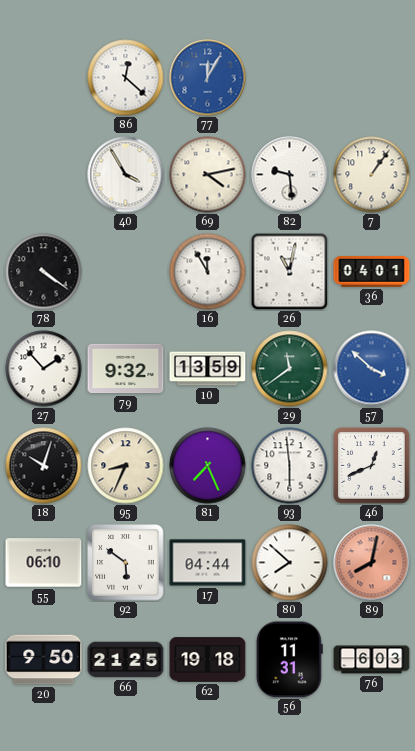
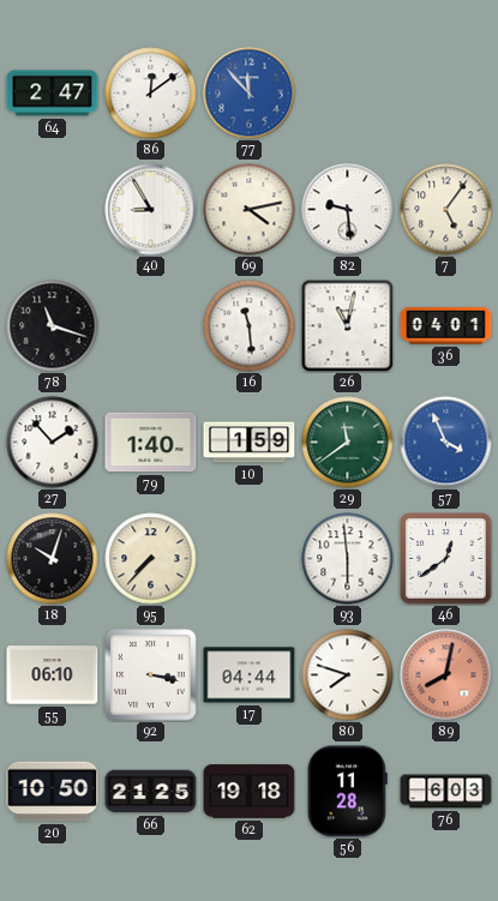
64: none -> 2:47
86: 12:22 -> 12:09
77: 12:05 -> 11:53
40: 3:55 -> 8:55
7: 1:06 -> 5:06
78: 4:21 -> 11:18
16: 11:55 -> 11:29
79: 9:32 -> 1:40
10: 13:59 -> 1:59
57: 3:52 -> 3:56
95: 8:34 -> 7:37
81: 7:26 -> none
46: 12:41 -> 12:39
92: 5:51 -> 3:17
80: 7:52 -> 7:48
20: 9:50 -> 10:50
56: 11:31 -> 11:28
